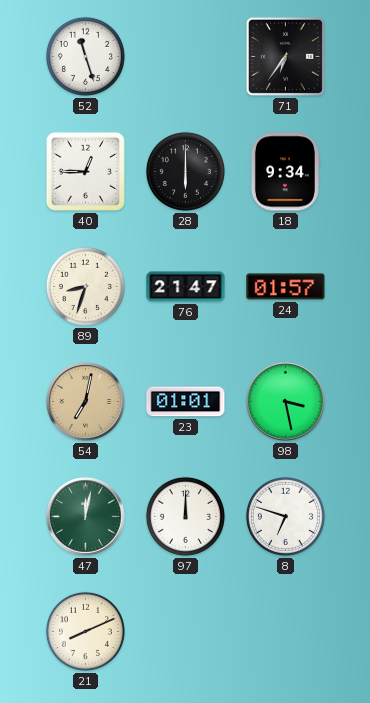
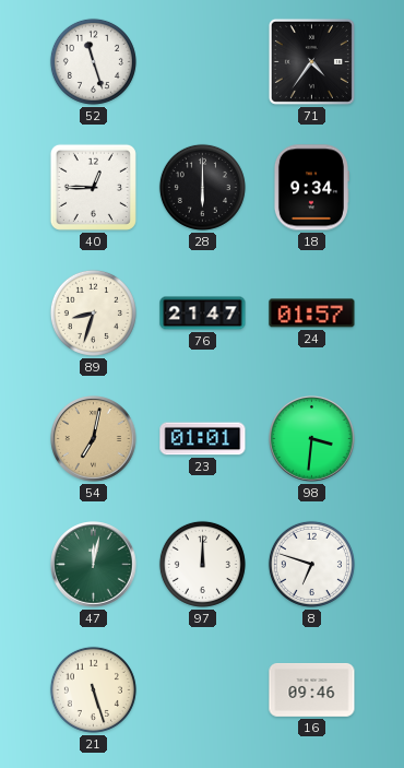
71: 6:36 -> 4:36
98: 3:28 -> 3:31
21: 8:11 -> 5:27
16: none -> 09:46
